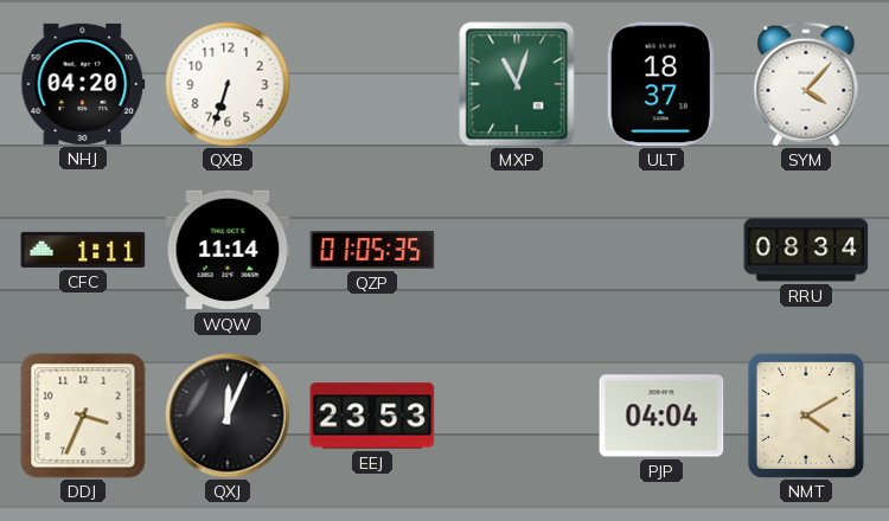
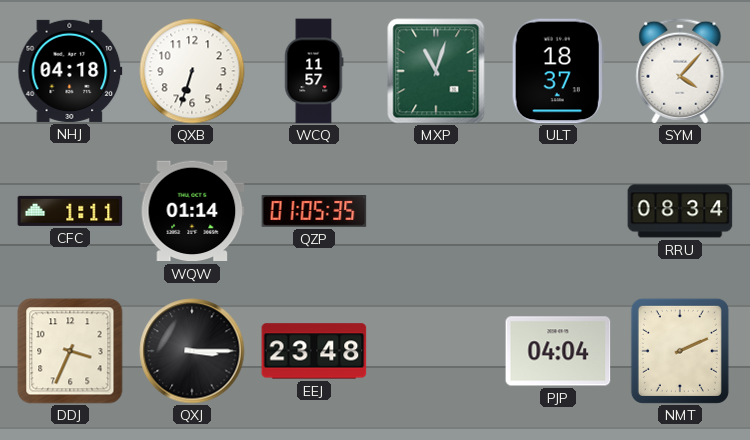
NHJ: 04:20 -> 04:18
WCQ: none -> 11:57
WQW: 11:14 -> 01:14
QXJ: 12:04 -> 3:15
EEJ: 23:53 -> 23:48
NMT: 4:10 -> 2:11
